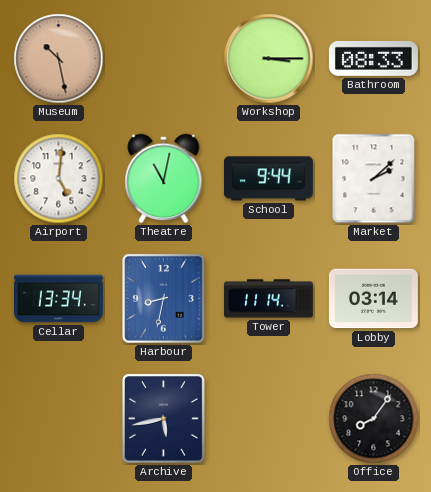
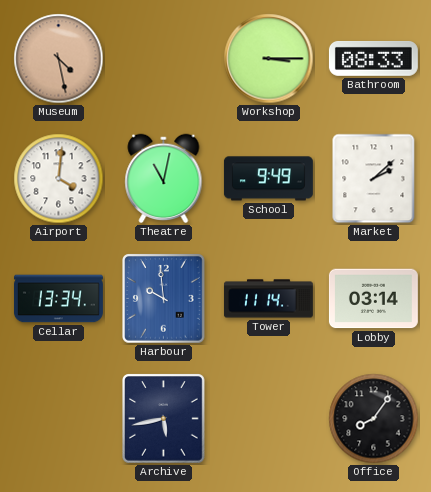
Museum: 10:28 -> 4:28
Airport: 5:01 -> 4:01
School: 9:44 -> 9:49
Harbour: 8:32 -> 9:59
